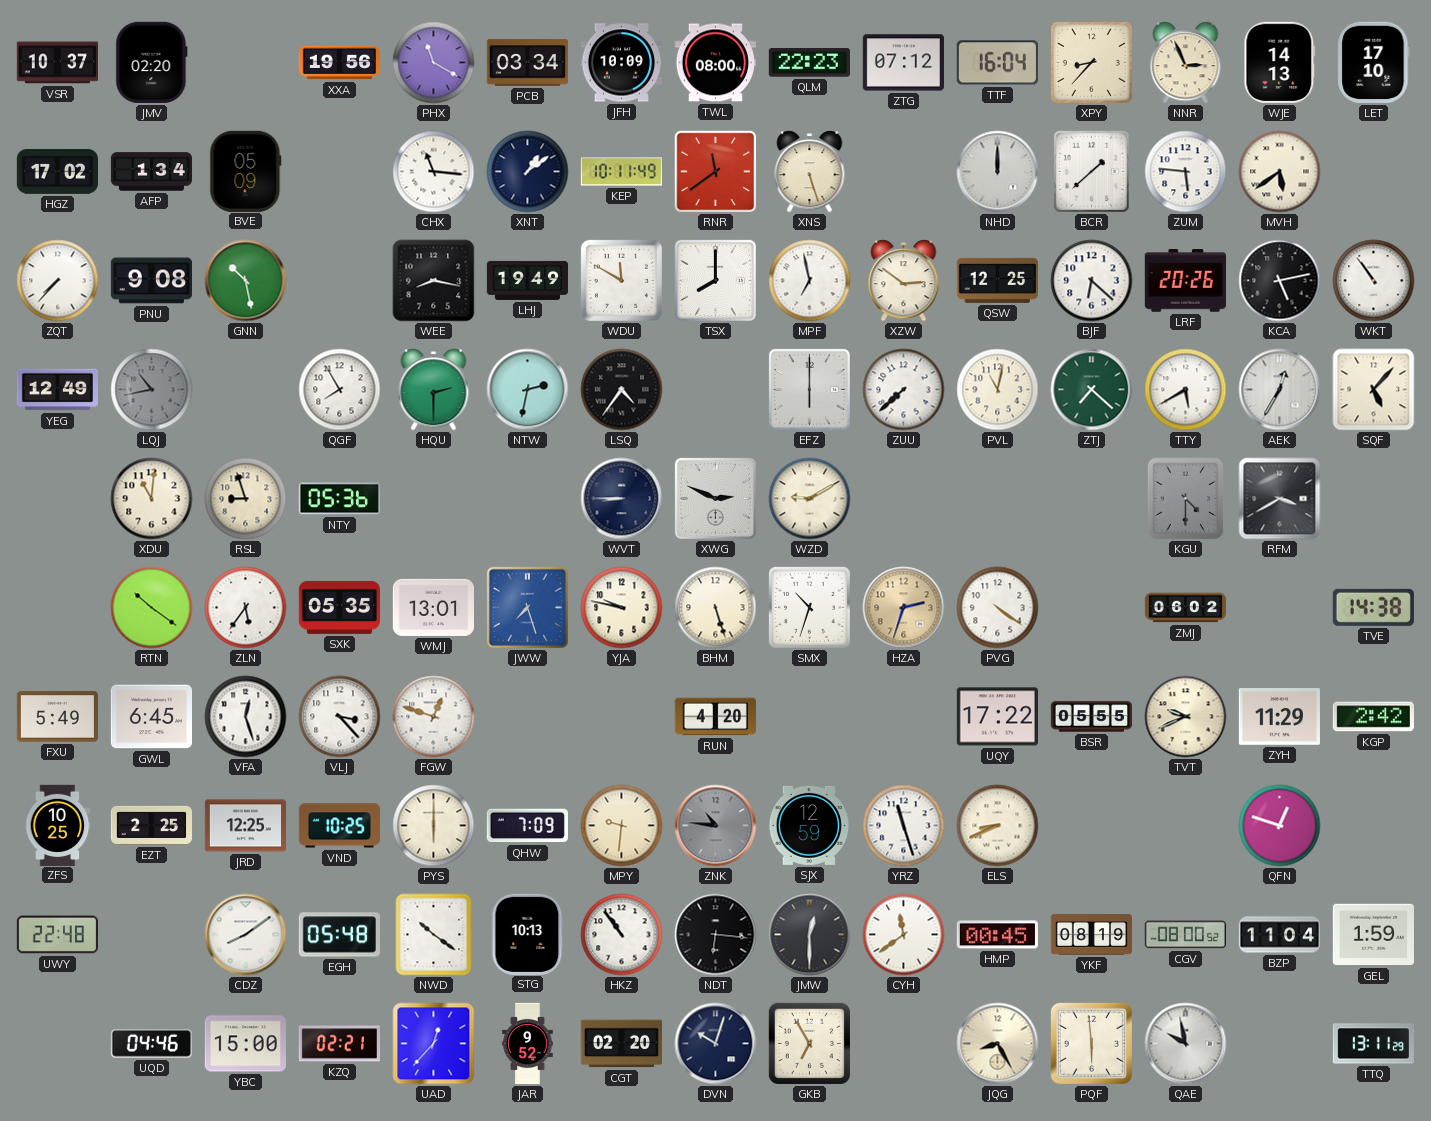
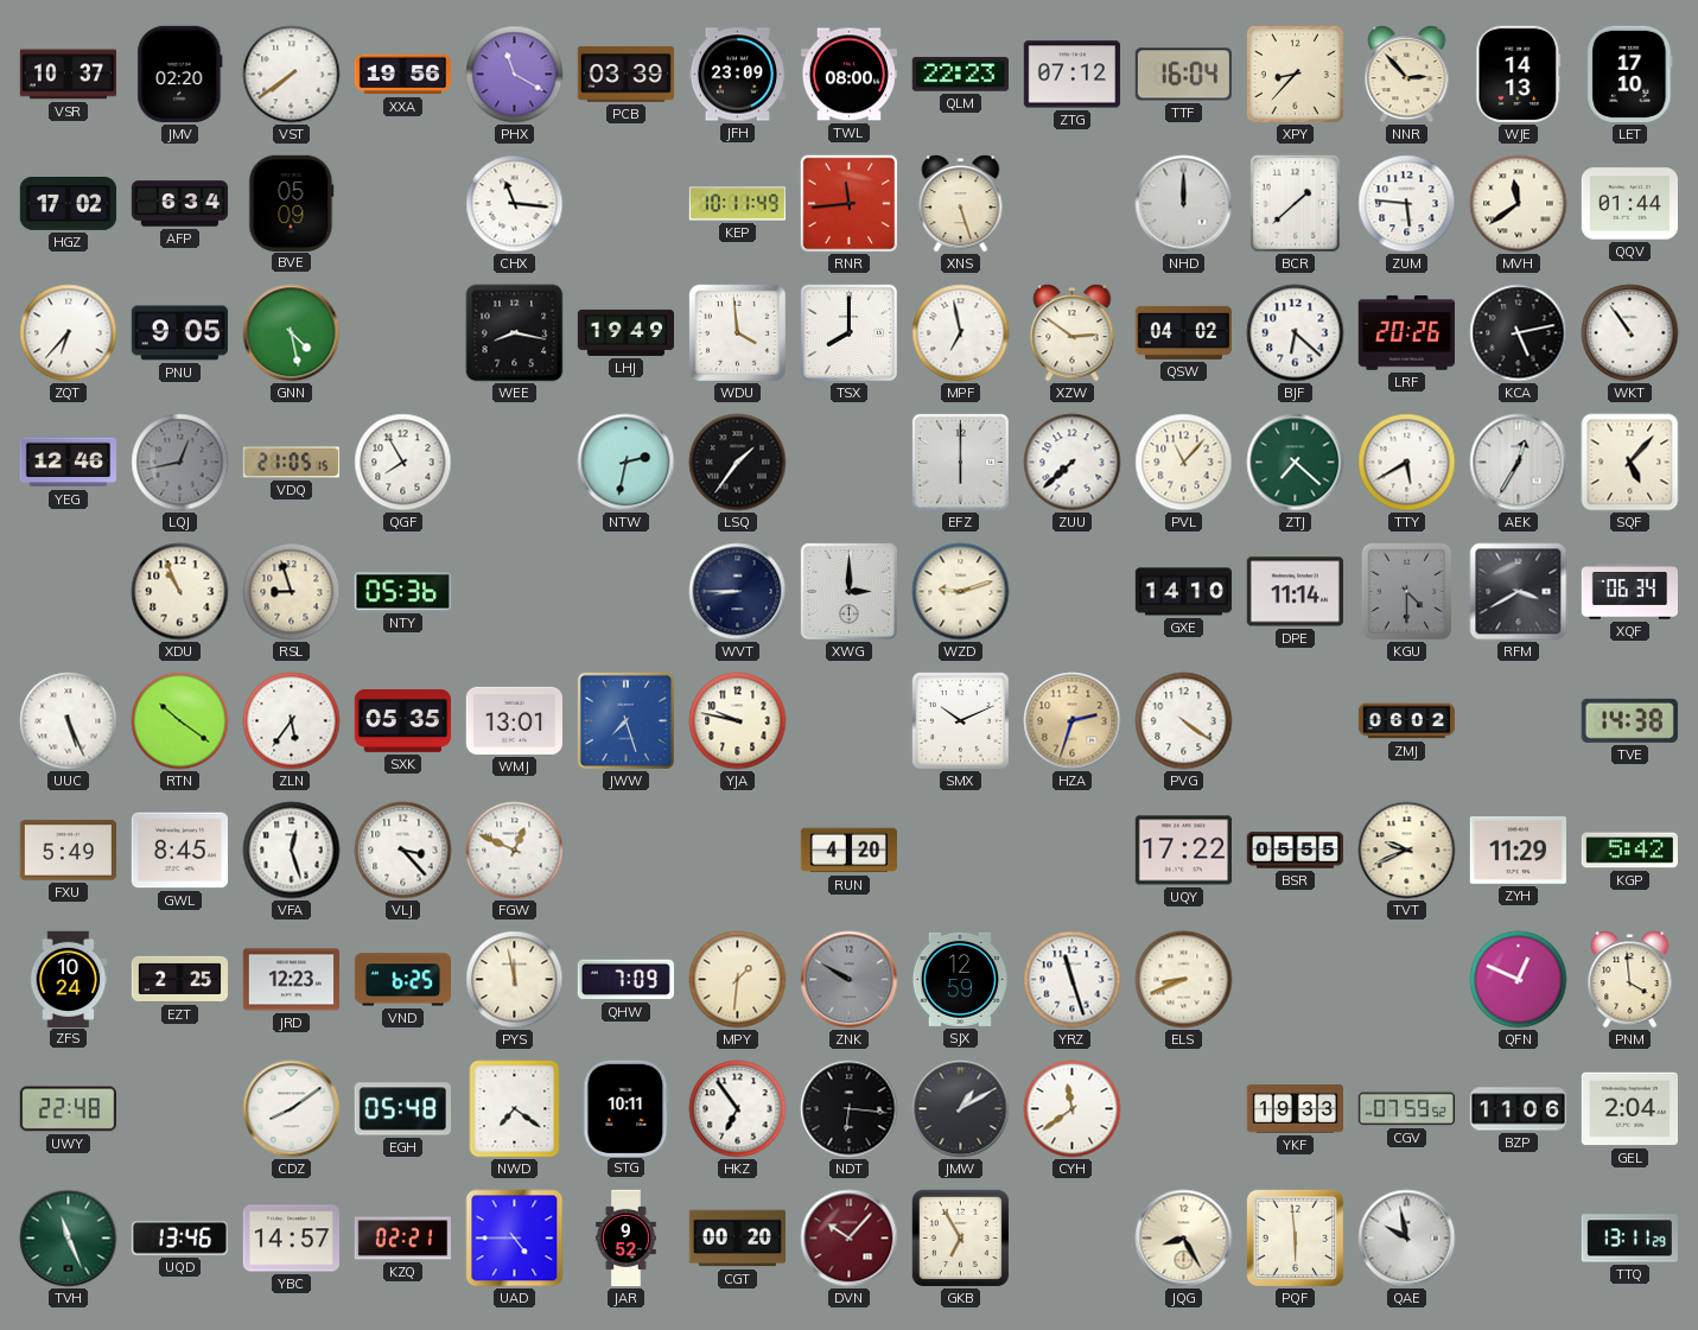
VST: none -> 7:39
PCB: 03:34 -> 03:39
JFH: 10:09 -> 23:09
NNR: 2:56 -> 2:53
AFP: 1:34 -> 6:34
XNT: 1:09 -> none
RNR: 11:39 -> 11:44
MVH: 5:39 -> 11:39
QQV: none -> 01:44
ZQT: 7:37 -> 6:37
PNU: 9:08 -> 9:05
GNN: 10:28 -> 4:28
WDU: 11:50 -> 3:59
QSW: 12:25 -> 04:02
YEG: 12:49 -> 12:46
LQJ: 10:43 -> 12:43
VDQ: none -> 21:05
HQU: 2:30 -> none
LSQ: 4:36 -> 1:36
PVL: 11:02 -> 11:07
XDU: 11:01 -> 10:56
XWG: 2:49 -> 3:00
WZD: 9:10 -> 9:12
GXE: none -> 14:10
DPE: none -> 11:14
XQF: none -> 06:34
UUC: none -> 5:26
BHM: 5:27 -> none
SMX: 10:33 -> 10:11
GWL: 6:45 -> 8:45
FGW: 12:48 -> 12:49
KGP: 2:42 -> 5:42
ZFS: 10:25 -> 10:24
JRD: 12:25 -> 12:23
VND: 10:25 -> 6:25
PYS: 6:00 -> 11:58
MPY: 9:31 -> 1:31
ZNK: 10:46 -> 9:50
QFN: 12:48 -> 12:49
PNM: none -> 3:59
NWD: 10:21 -> 7:21
STG: 10:13 -> 10:11
HKZ: 10:54 -> 6:54
JMW: 12:30 -> 1:10
HMP: 00:45 -> none
YKF: 08:19 -> 19:33
CGV: 08:00 -> 07:59
BZP: 11:04 -> 11:06
GEL: 1:59 -> 2:04
TVH: none -> 11:26
UQD: 04:46 -> 13:46
YBC: 15:00 -> 14:57
UAD: 12:37 -> 4:45
CGT: 02:20 -> 00:20
DVN: 10:03 -> 10:07
DVN dial: navy -> burgundy
